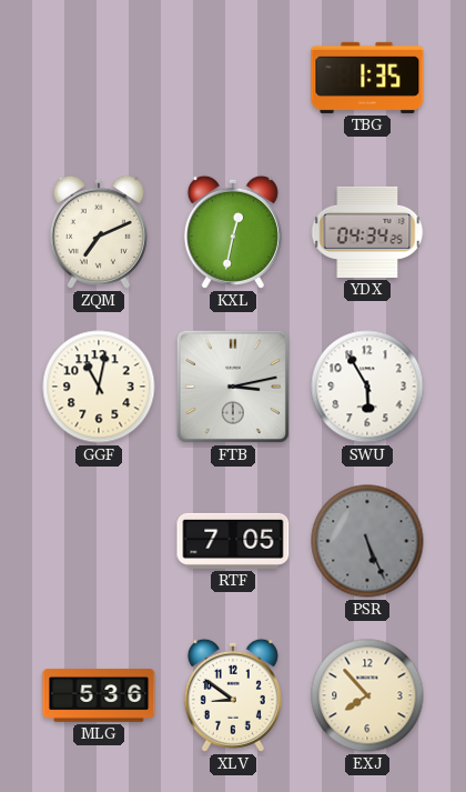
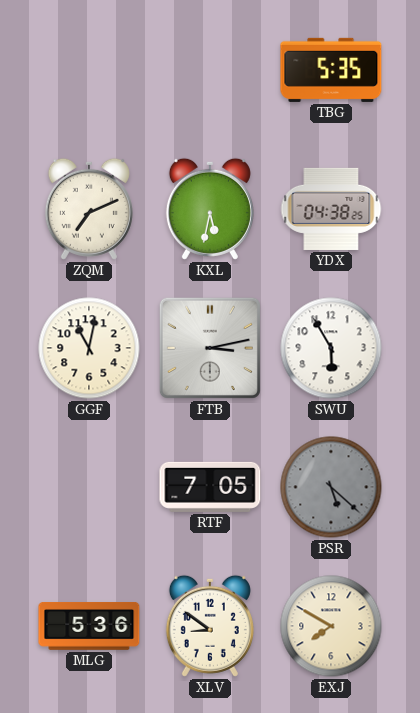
TBG: 1:35 -> 5:35
KXL: 12:32 -> 5:32
YDX: 04:34 -> 04:38
PSR: 5:26 -> 5:22
EXJ: 7:53 -> 7:50
